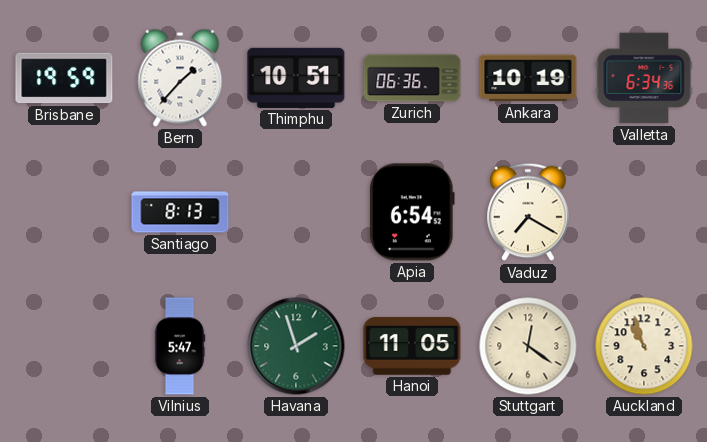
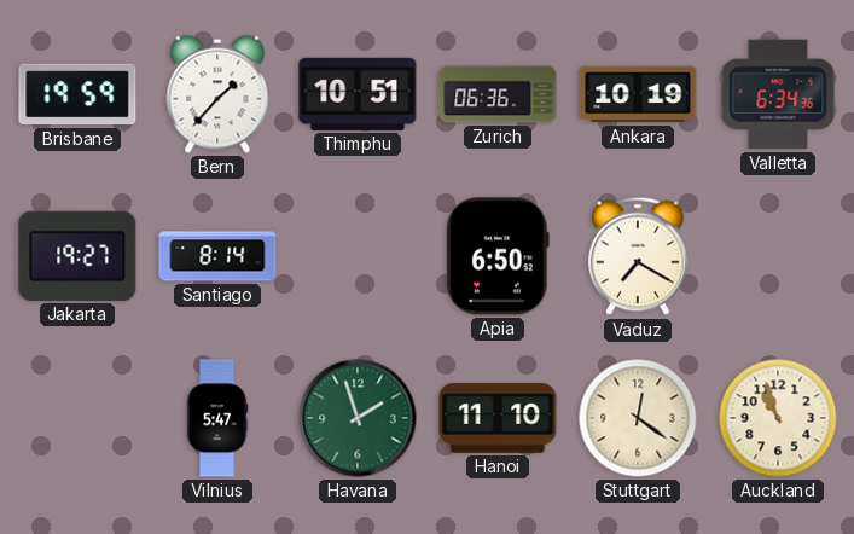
Jakarta: none -> 19:27
Santiago: 8:13 -> 8:14
Apia: 6:54 -> 6:50
Hanoi: 11:05 -> 11:10
